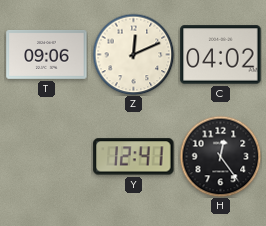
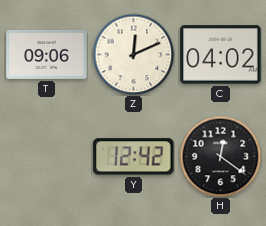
Y: 12:41 -> 12:42
H: 12:24 -> 12:21
